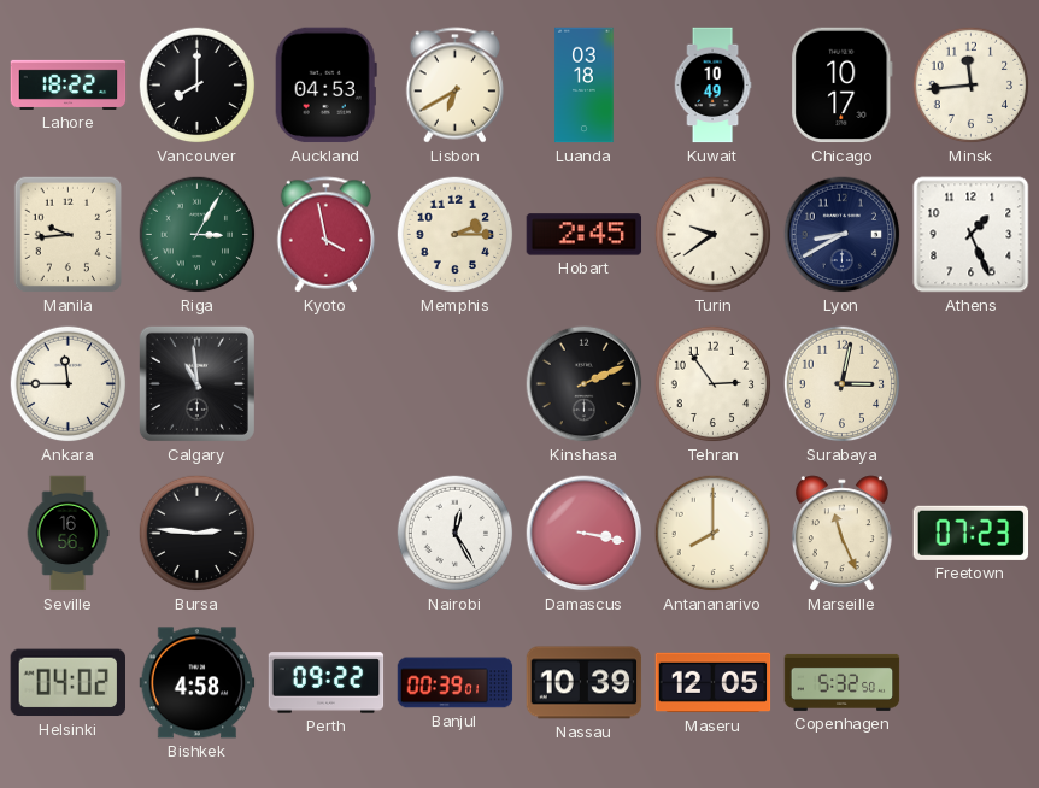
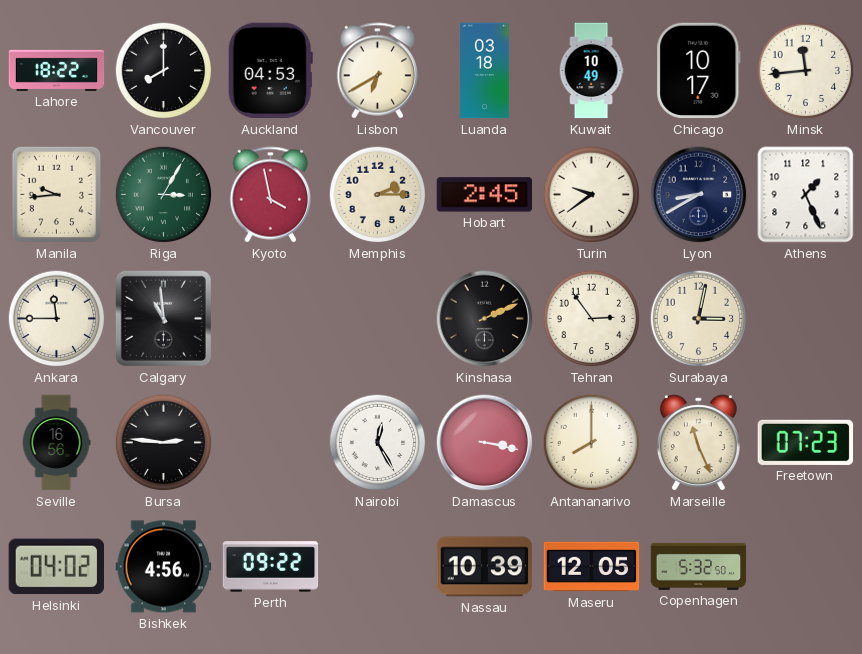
Bishkek: 4:58 -> 4:56
Banjul: 00:39 -> none
